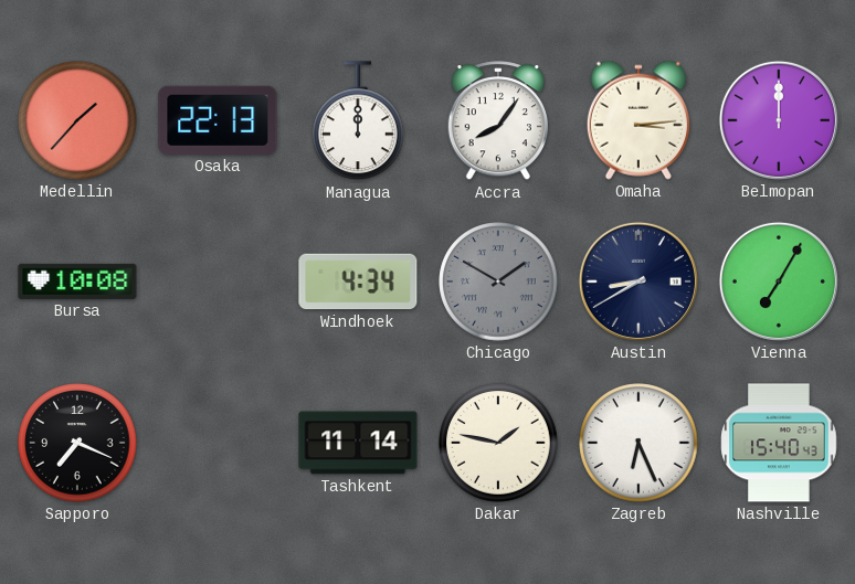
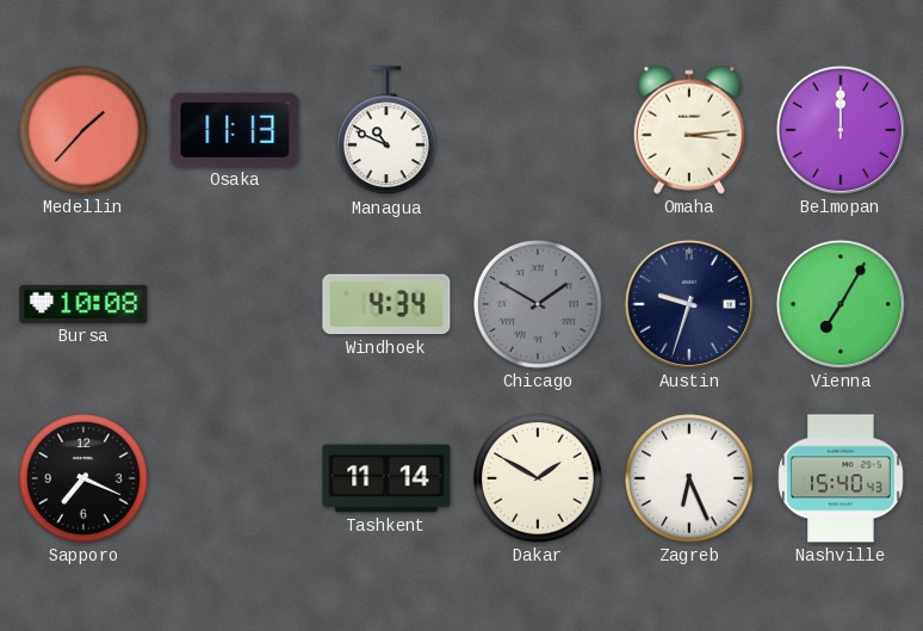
Osaka: 22:13 -> 11:13
Managua: 12:00 -> 10:49
Accra: 8:06 -> none
Austin: 8:40 -> 9:33
Dakar: 1:47 -> 1:50
